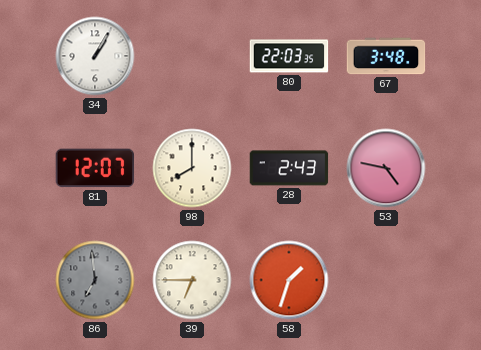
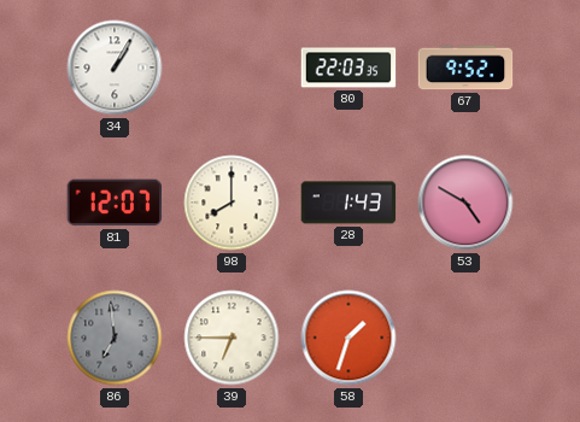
67: 3:48 -> 9:52
28: 2:43 -> 1:43
53: 4:47 -> 4:50
